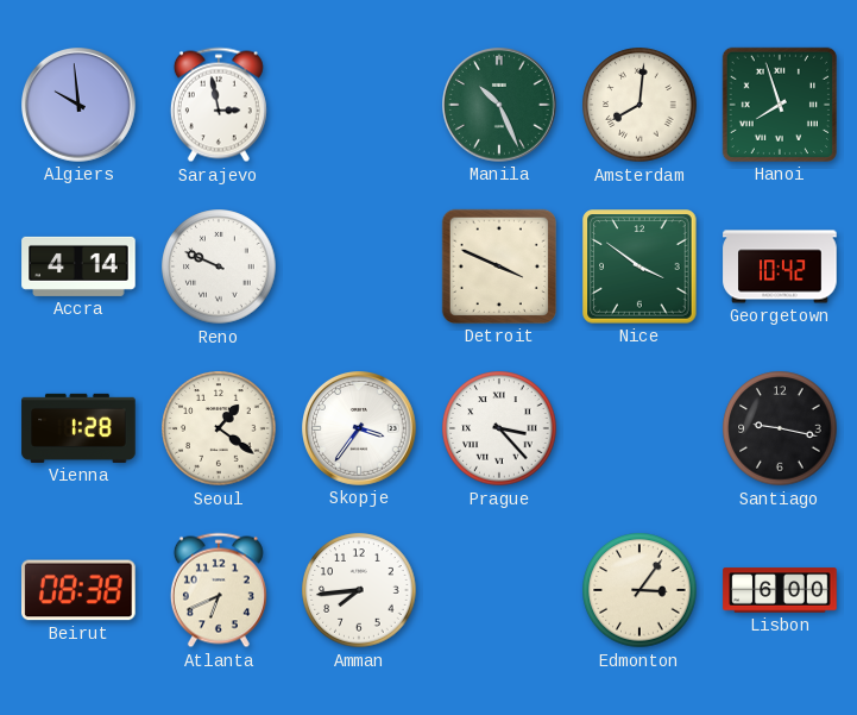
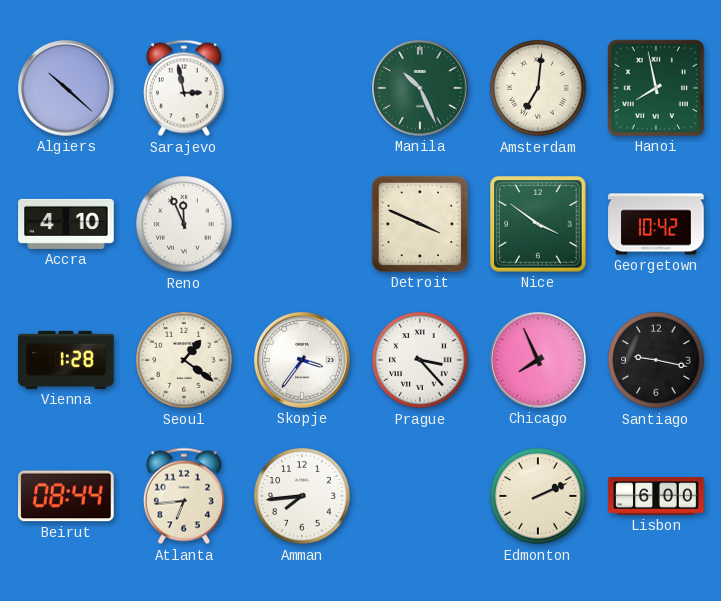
Algiers: 9:59 -> 10:22
Amsterdam: 8:01 -> 7:01
Hanoi: 7:57 -> 7:58
Accra: 4:14 -> 4:10
Reno: 9:49 -> 11:56
Chicago: none -> 7:56
Beirut: 08:38 -> 08:44
Atlanta: 6:41 -> 6:44
Edmonton: 3:06 -> 2:11
